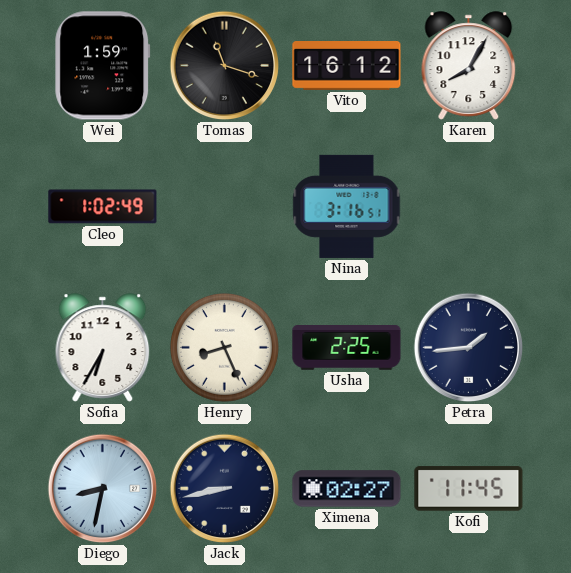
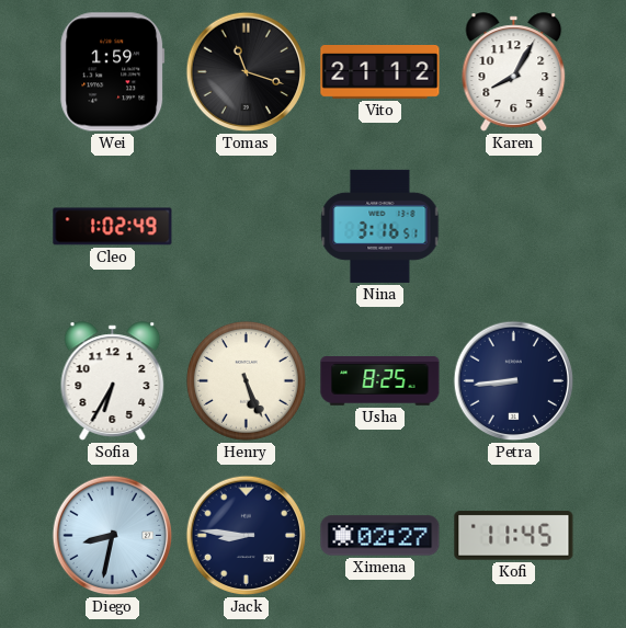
Vito: 16:12 -> 21:12
Henry: 8:26 -> 5:26
Usha: 2:25 -> 8:25
Petra: 1:44 -> 8:44
Jack: 8:43 -> 8:46
